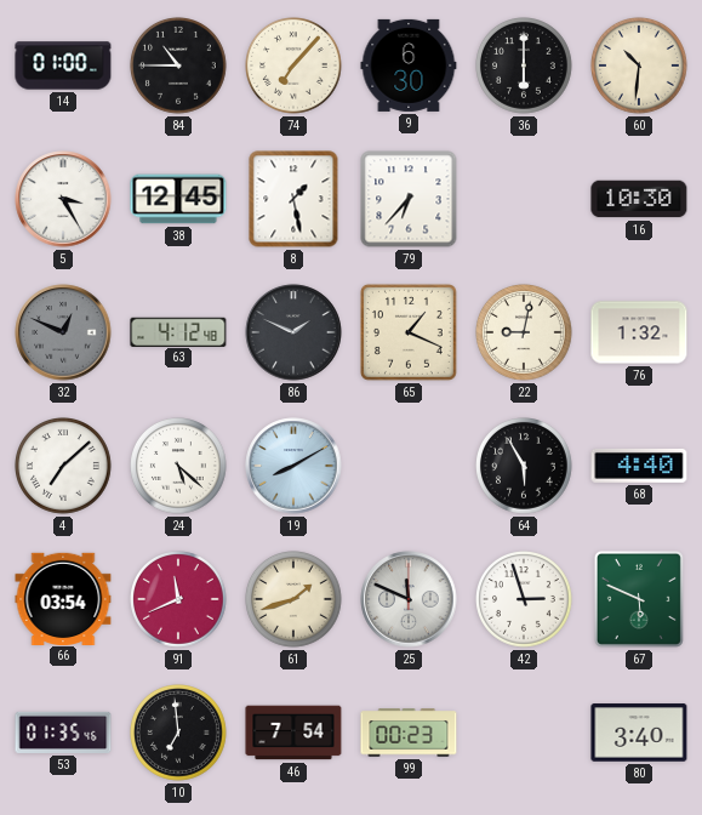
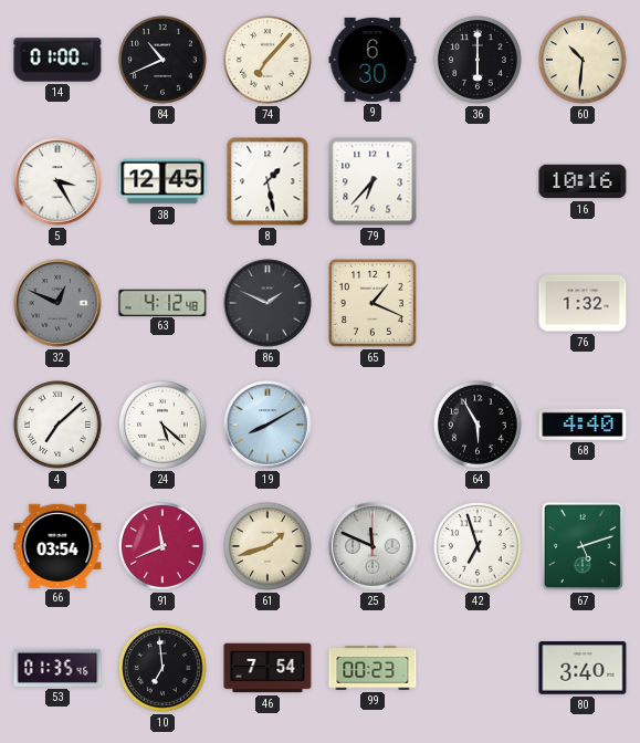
84: 10:45 -> 10:41
16: 10:30 -> 10:16
22: 9:02 -> none
42: 2:57 -> 6:57
67: 5:49 -> 5:12
